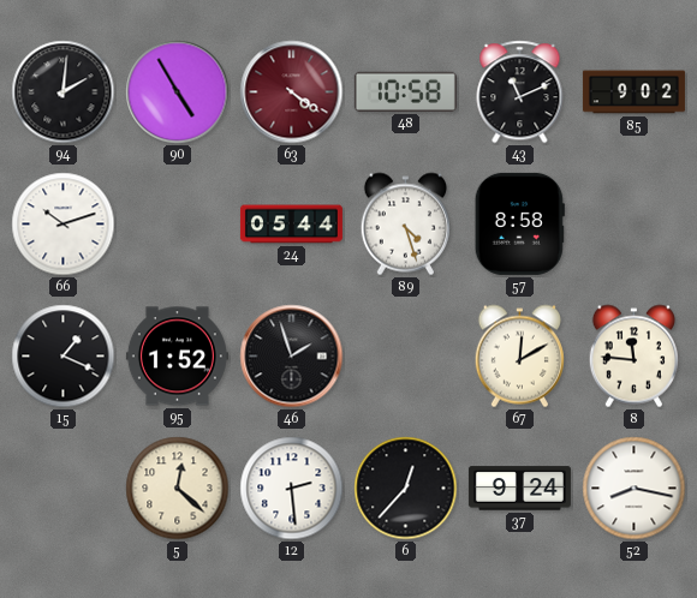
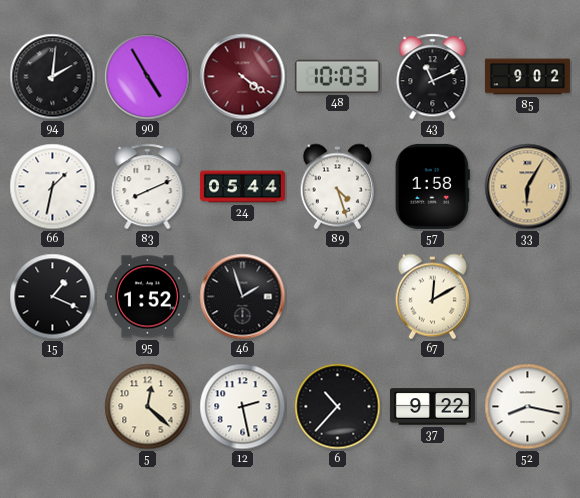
48: 10:58 -> 10:03
66: 10:12 -> 1:32
83: none -> 8:11
57: 8:58 -> 1:58
33: none -> 6:05
8: 11:46 -> none
12: 2:29 -> 2:28
6: 12:37 -> 10:37
37: 9:24 -> 9:22
